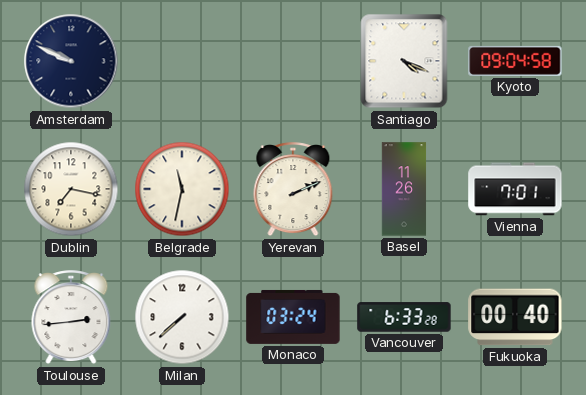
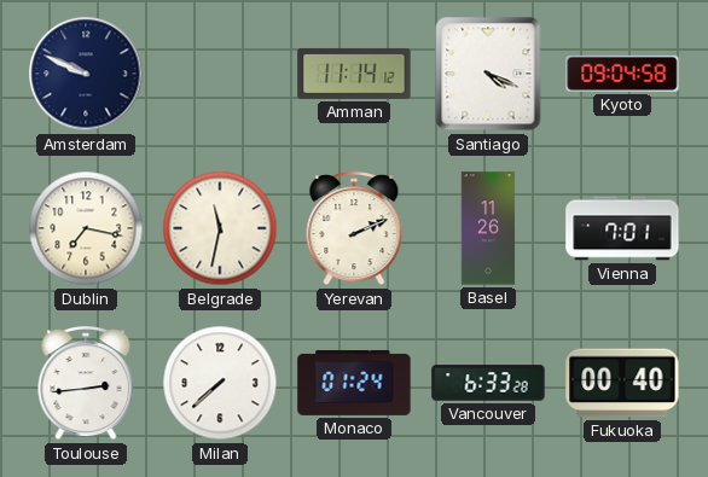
Amman: none -> 11:14
Monaco: 03:24 -> 01:24
